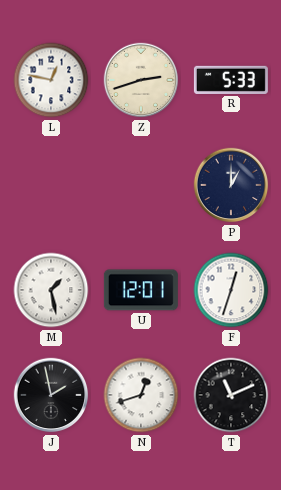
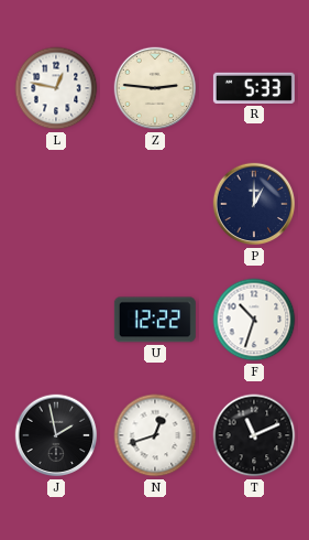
Z: 2:42 -> 2:46
M: 1:28 -> none
U: 12:01 -> 12:22
F: 12:33 -> 10:33
